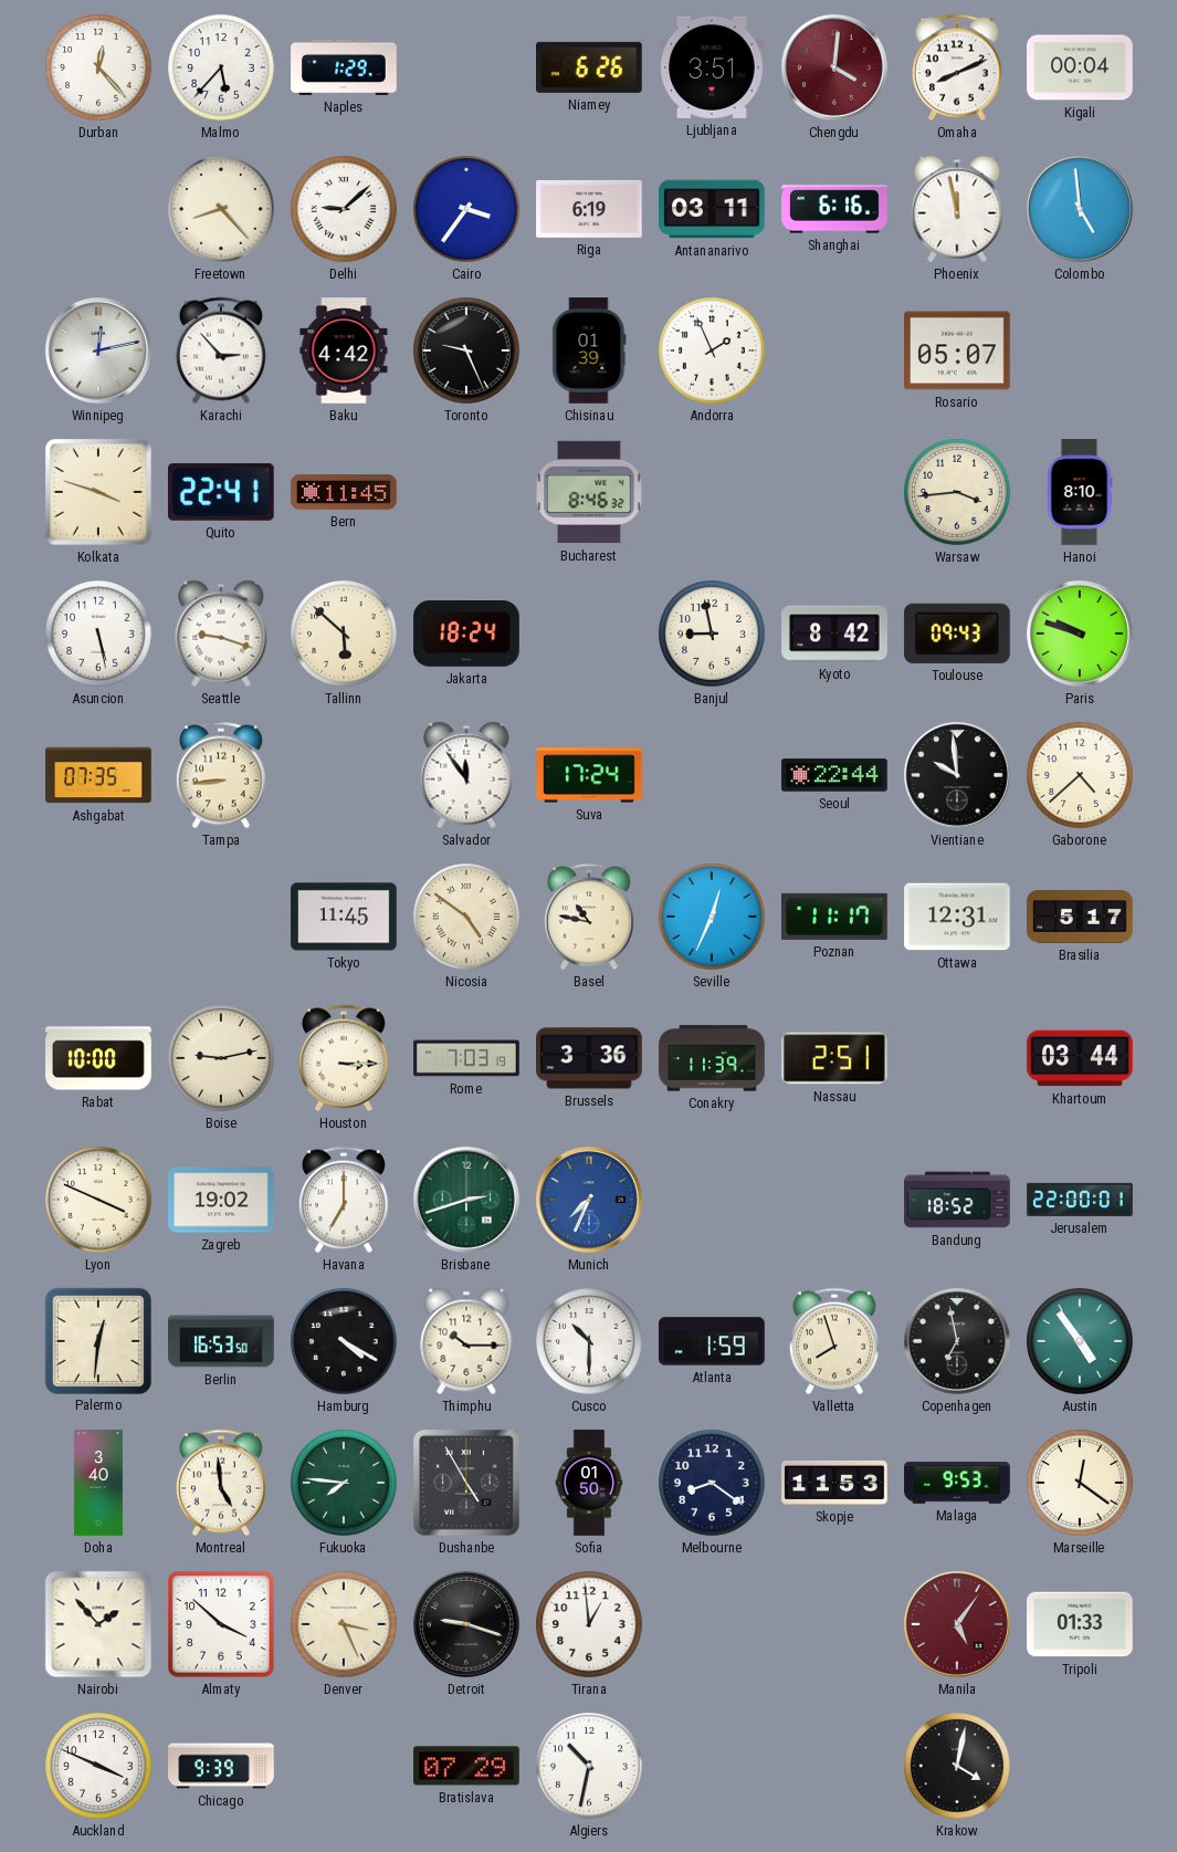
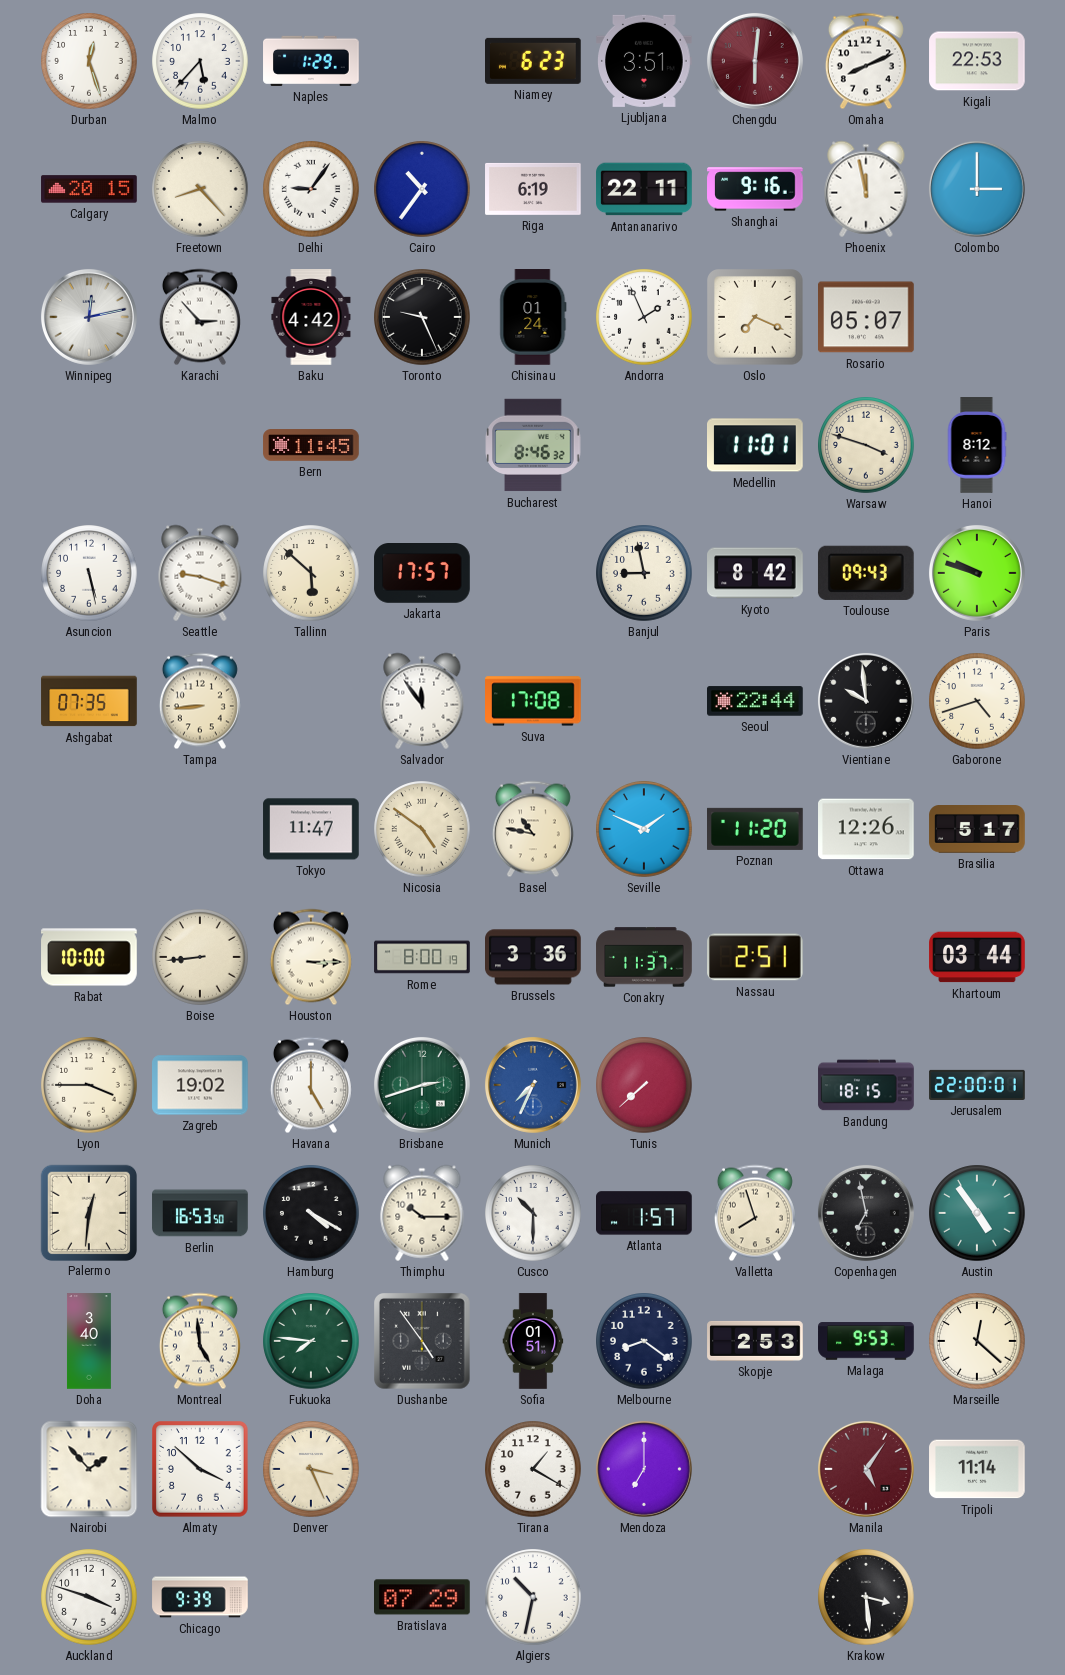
Durban: 12:23 -> 12:27
Niamey: 6:26 -> 6:23
Chengdu: 4:01 -> 6:01
Kigali: 00:04 -> 22:53
Calgary: none -> 20:15
Delhi: 9:08 -> 9:06
Cairo: 3:36 -> 10:36
Antananarivo: 03:11 -> 22:11
Shanghai: 6:16 -> 9:16
Colombo: 4:59 -> 3:00
Chisinau: 01:39 -> 01:24
Oslo: none -> 7:19
Kolkata: 3:48 -> none
Quito: 22:41 -> none
Medellin: none -> 11:01
Warsaw: 3:44 -> 3:48
Hanoi: 8:10 -> 8:12
Jakarta: 18:24 -> 17:57
Suva: 17:24 -> 17:08
Gaborone: 4:38 -> 4:42
Tokyo: 11:45 -> 11:47
Seville: 12:34 -> 1:49
Poznan: 11:17 -> 11:20
Ottawa: 12:31 -> 12:26
Boise: 9:13 -> 8:44
Rome: 7:03 -> 8:00
Conakry: 11:39 -> 11:37
Lyon: 3:49 -> 3:45
Havana: 7:00 -> 5:00
Tunis: none -> 7:38
Bandung: 18:52 -> 18:15
Atlanta: 1:59 -> 1:57
Dushanbe: 4:55 -> 4:54
Sofia: 01:50 -> 01:51
Skopje: 11:53 -> 2:53
Marseille: 12:21 -> 12:22
Detroit: 9:18 -> none
Tirana: 12:59 -> 1:20
Mendoza: none -> 7:00
Tripoli: 01:33 -> 11:14
Auckland: 3:49 -> 3:48
Krakow: 4:02 -> 3:29
